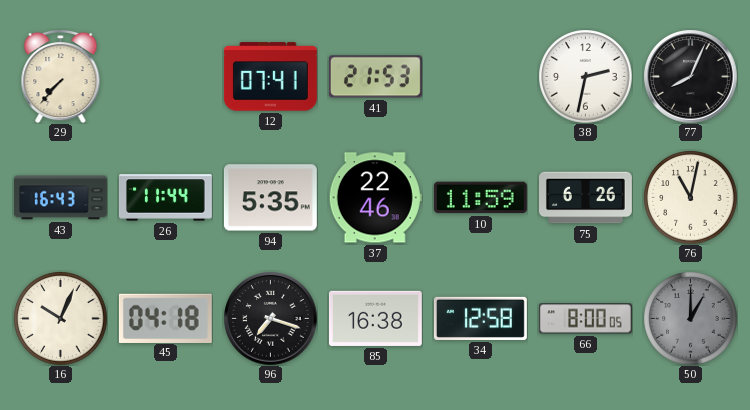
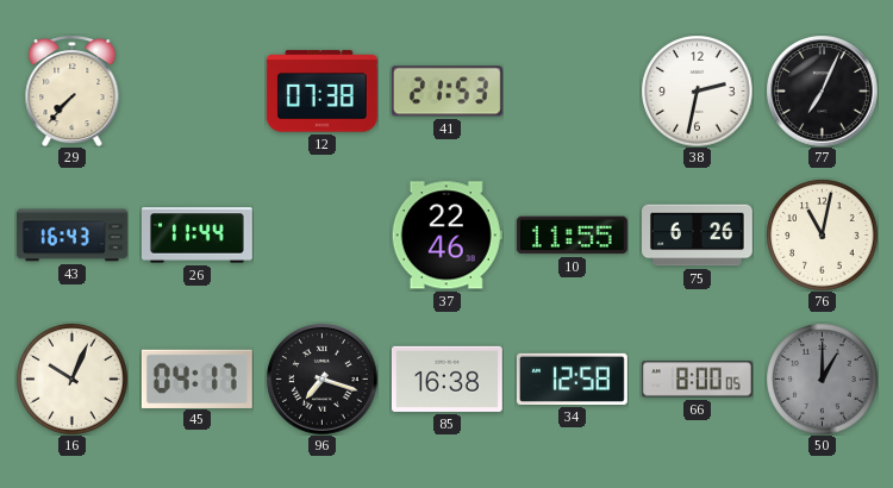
12: 07:41 -> 07:38
77: 8:04 -> 7:04
94: 5:35 -> none
10: 11:59 -> 11:55
45: 04:18 -> 04:17
